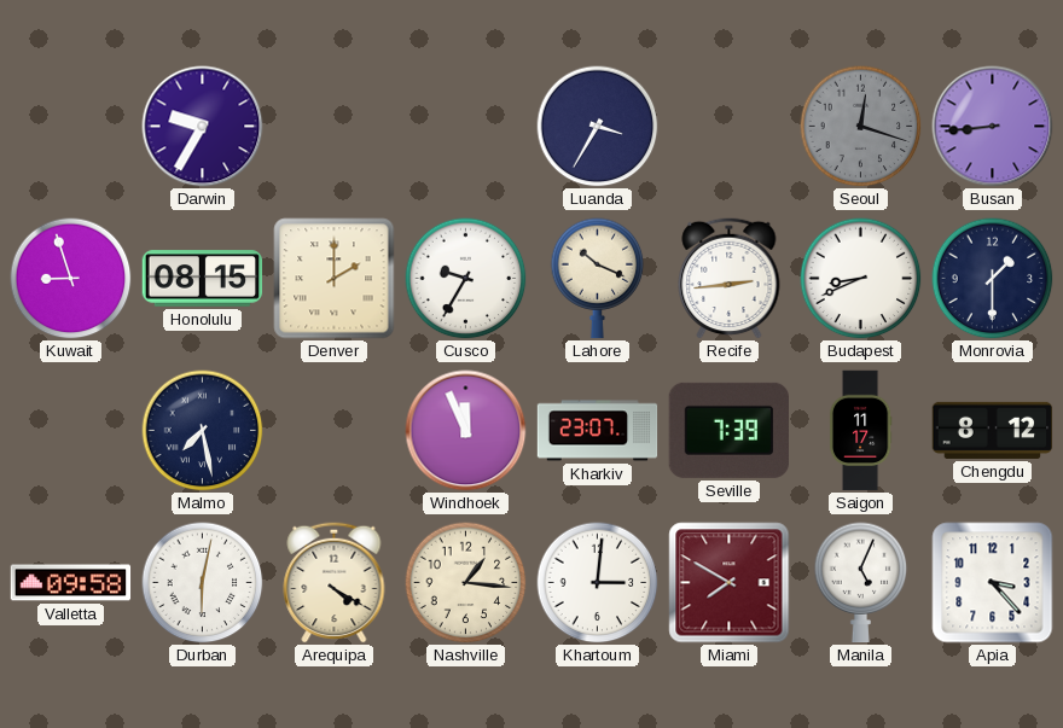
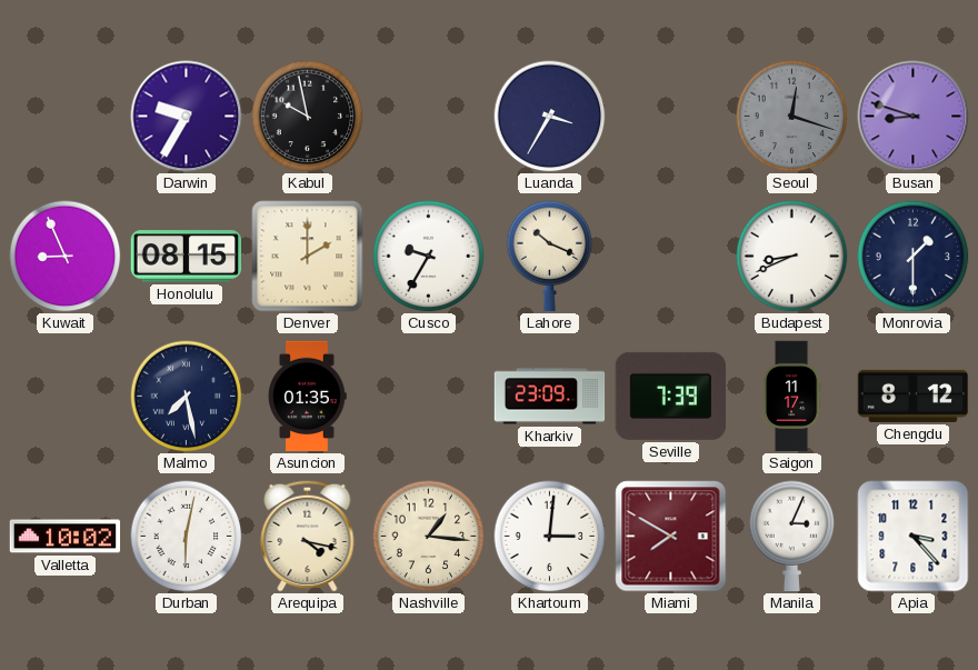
Kabul: none -> 9:58
Busan: 8:44 -> 8:48
Kuwait: 8:57 -> 8:56
Recife: 2:44 -> none
Asuncion: none -> 01:35
Windhoek: 11:56 -> none
Kharkiv: 23:07 -> 23:09
Valletta: 09:58 -> 10:02
Arequipa: 4:20 -> 4:17
Manila: 5:04 -> 3:04
